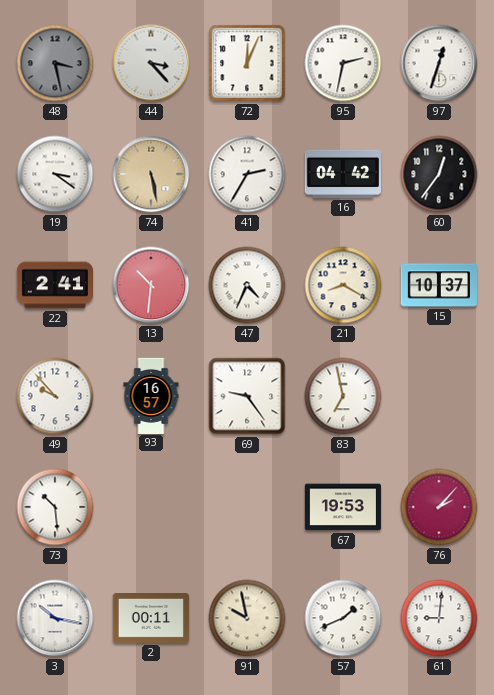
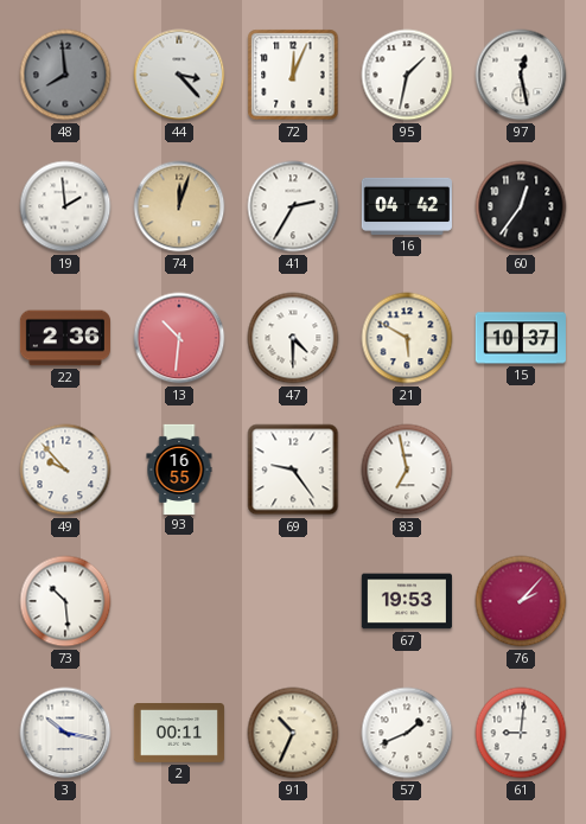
48: 3:28 -> 7:59
95: 2:32 -> 1:32
97: 12:33 -> 12:28
19: 3:21 -> 1:59
74: 5:28 -> 12:03
22: 2:41 -> 2:36
47: 4:34 -> 4:30
21: 8:20 -> 5:50
93: 16:57 -> 16:55
91: 9:58 -> 10:34
